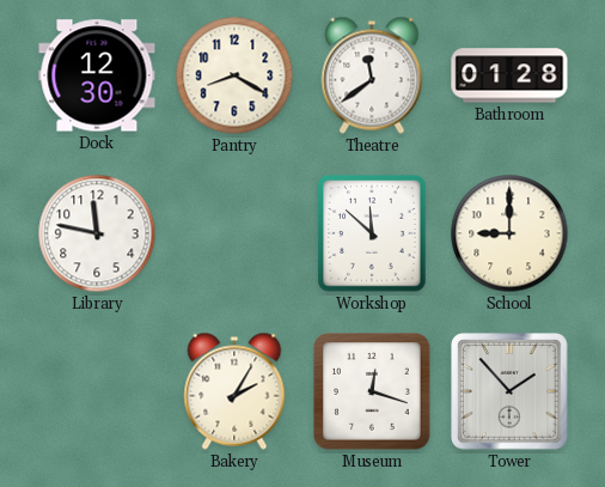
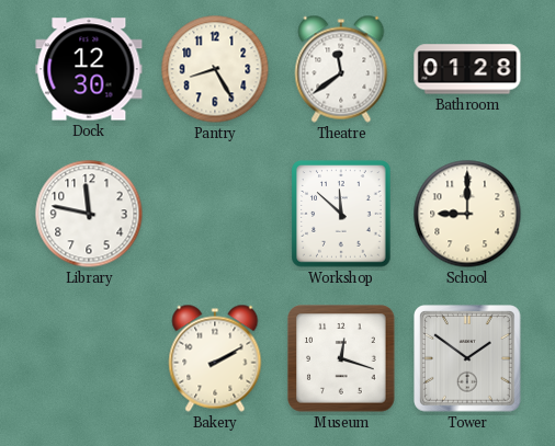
Pantry: 8:20 -> 8:25
Bakery: 2:05 -> 2:10
Tower: 1:53 -> 1:51
